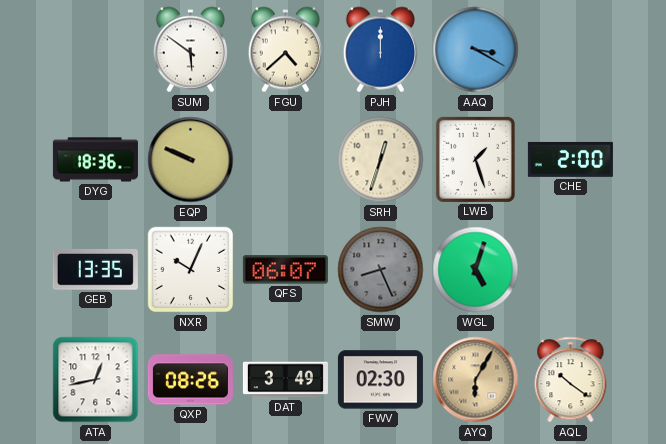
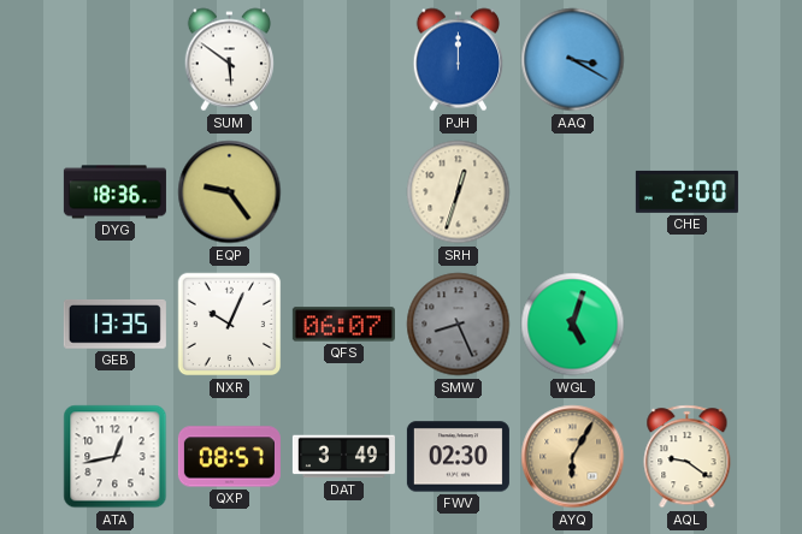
FGU: 4:38 -> none
EQP: 9:49 -> 9:24
LWB: 1:27 -> none
QXP: 08:26 -> 08:57
AQL: 10:21 -> 9:21
